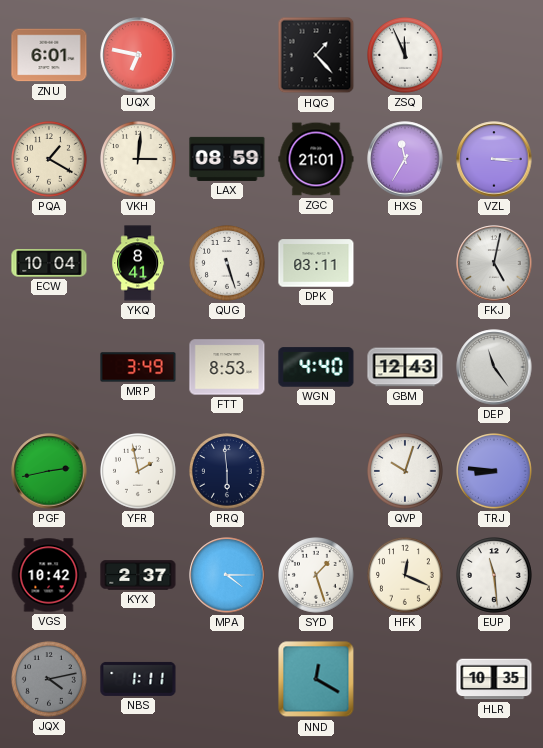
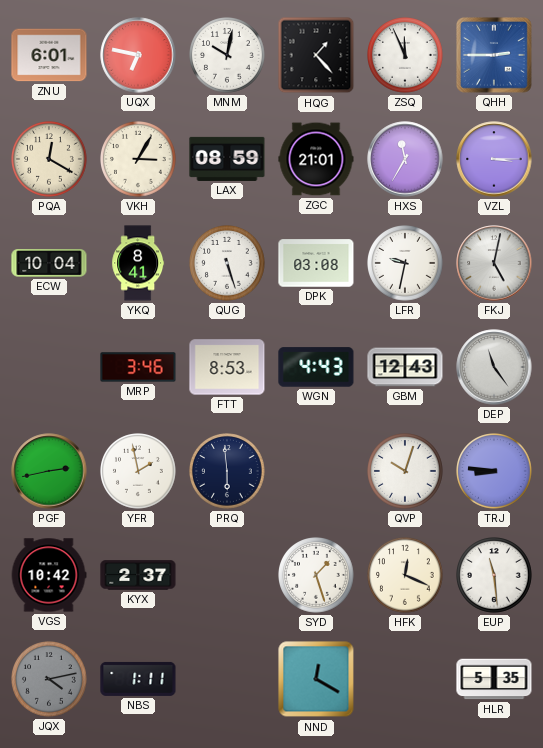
MNM: none -> 10:02
QHH: none -> 2:45
PQA: 1:20 -> 12:20
VKH: 3:01 -> 3:05
DPK: 03:11 -> 03:08
LFR: none -> 9:32
MRP: 3:49 -> 3:46
WGN: 4:40 -> 4:43
MPA: 4:15 -> none
HLR: 10:35 -> 5:35
